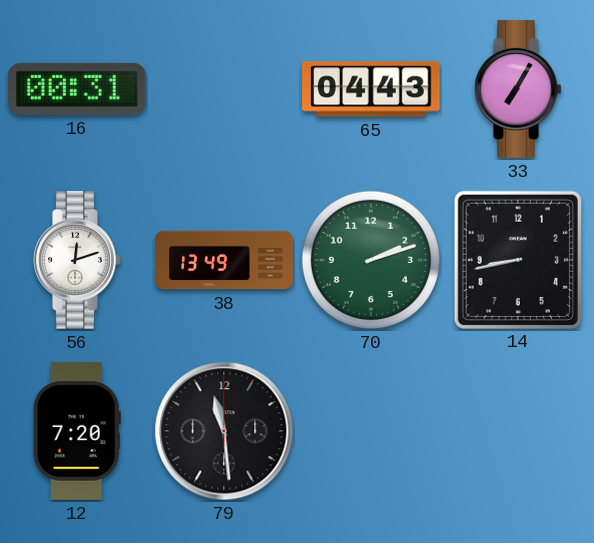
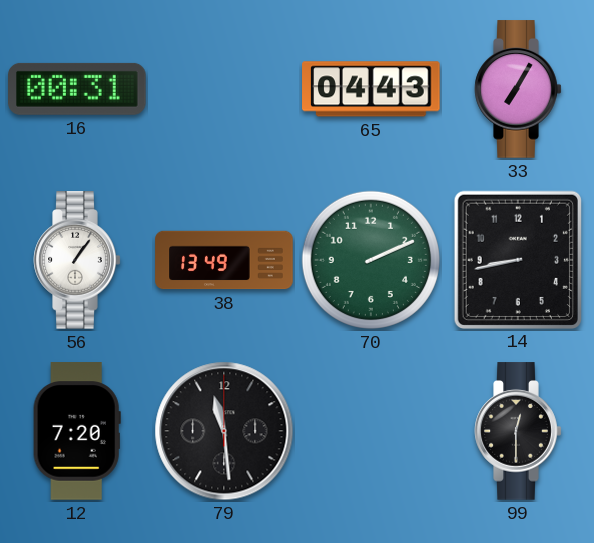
56: 12:12 -> 1:06
70: 2:12 -> 2:11
99: none -> 12:30
